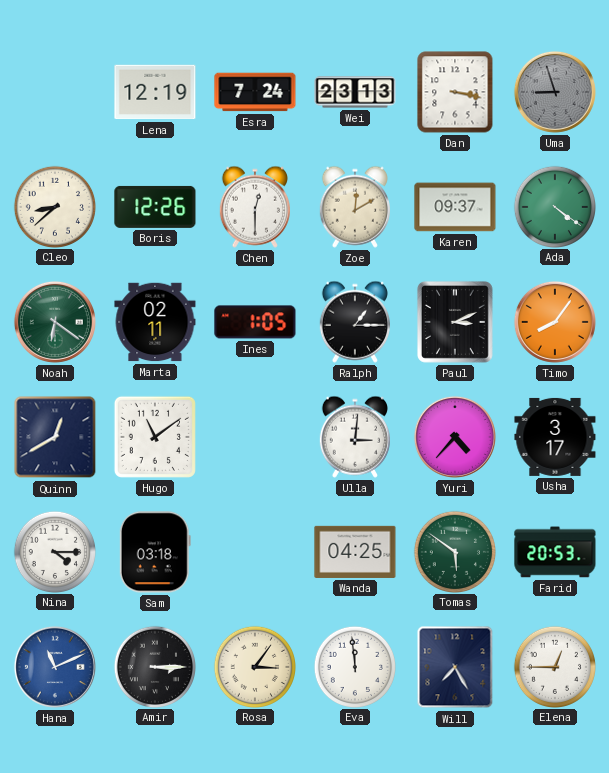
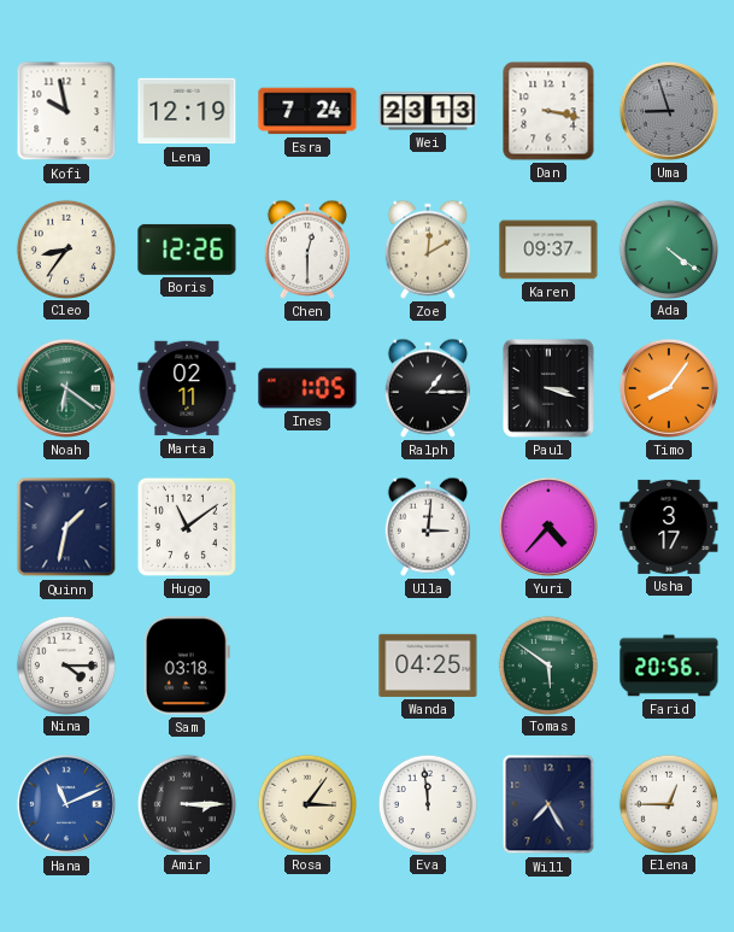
Kofi: none -> 9:58
Cleo: 8:38 -> 8:36
Paul: 3:11 -> 3:18
Quinn: 12:40 -> 1:32
Farid: 20:53 -> 20:56
